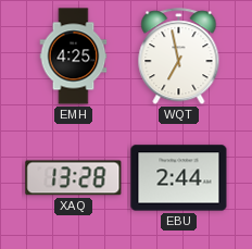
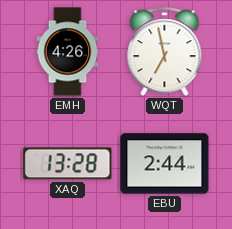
EMH: 4:25 -> 4:26
